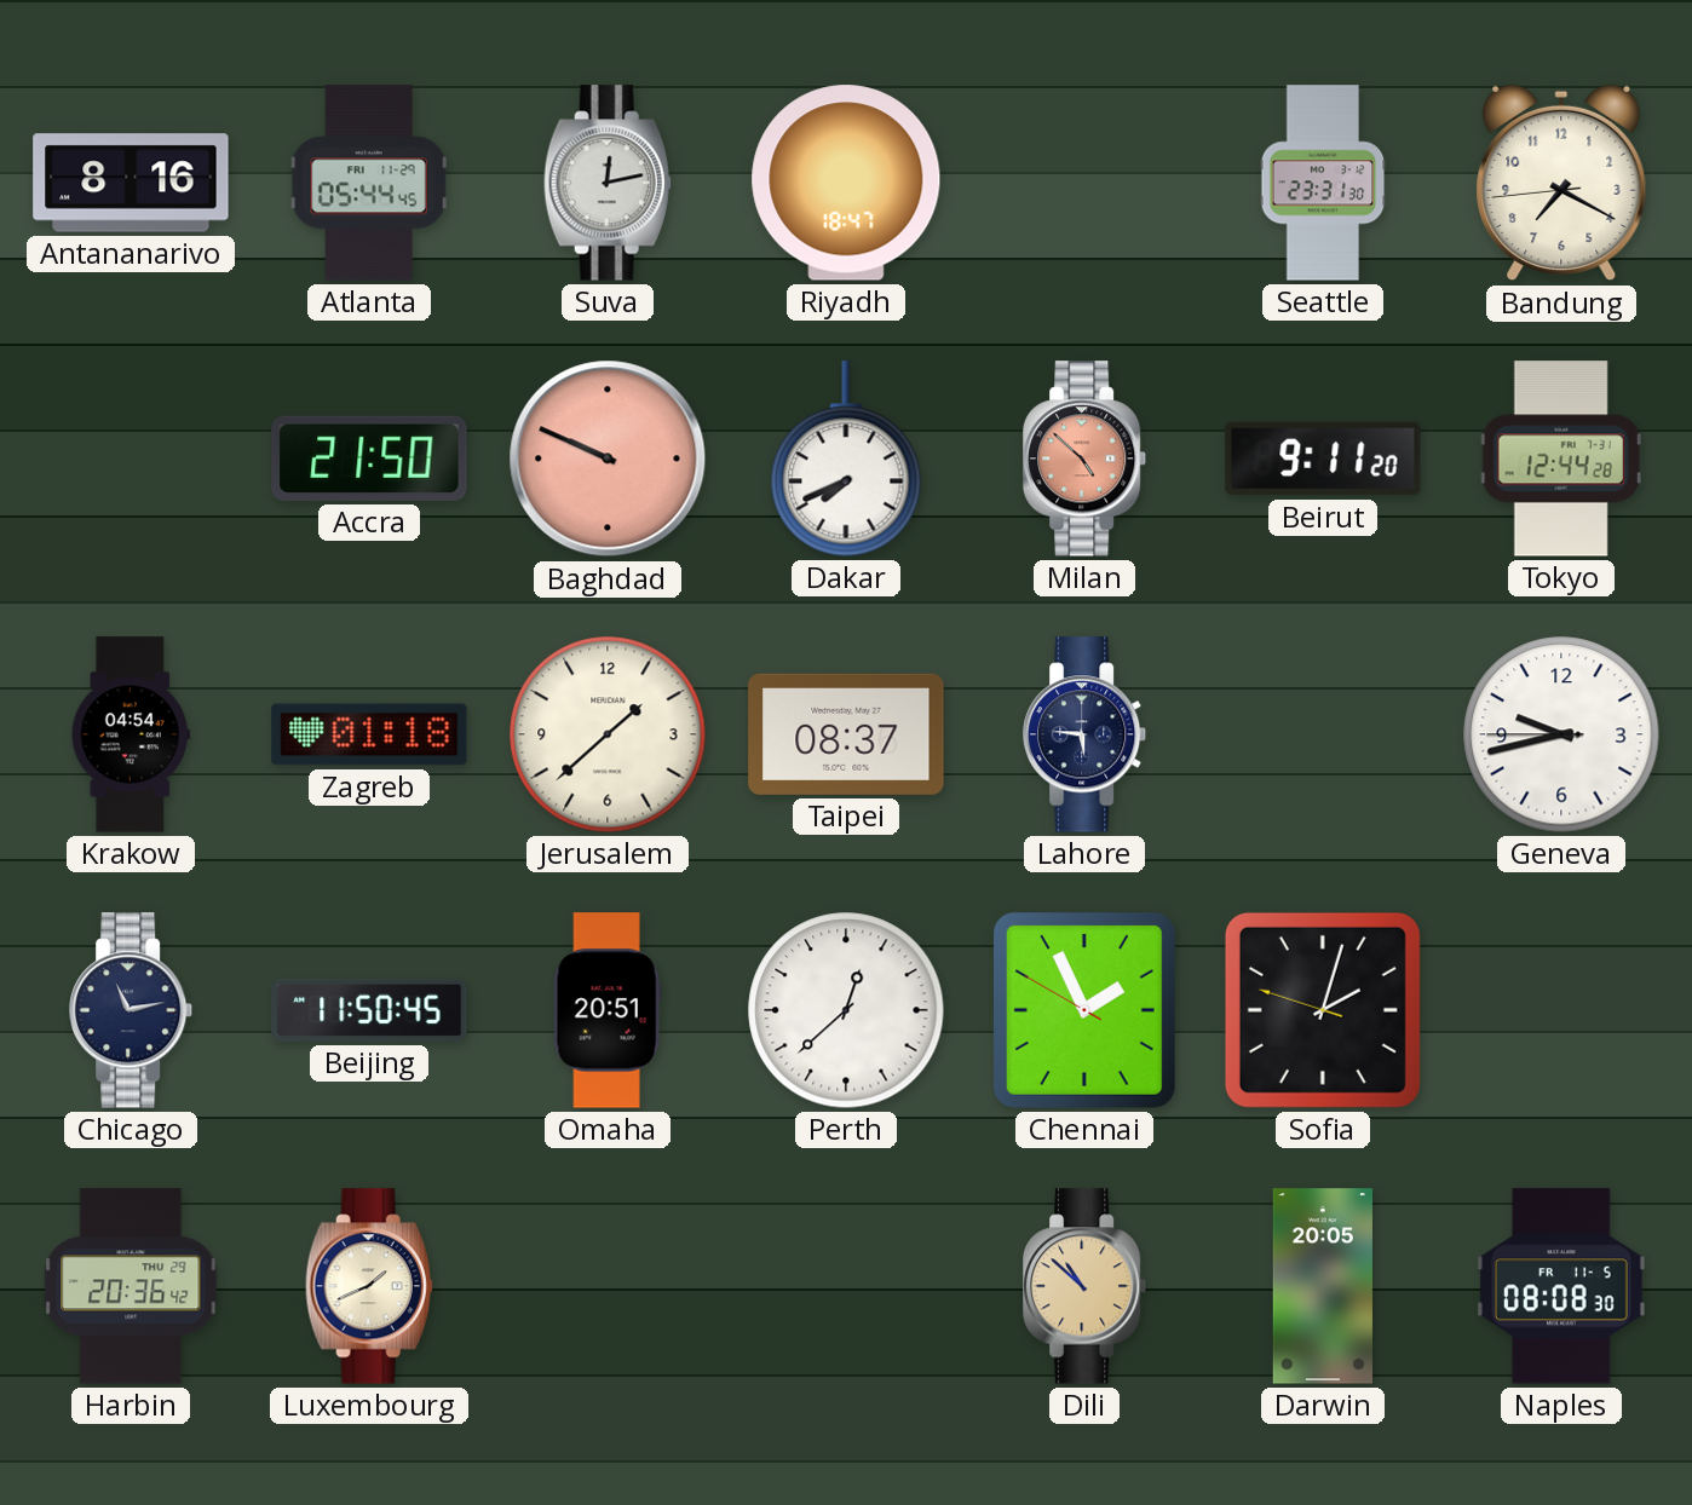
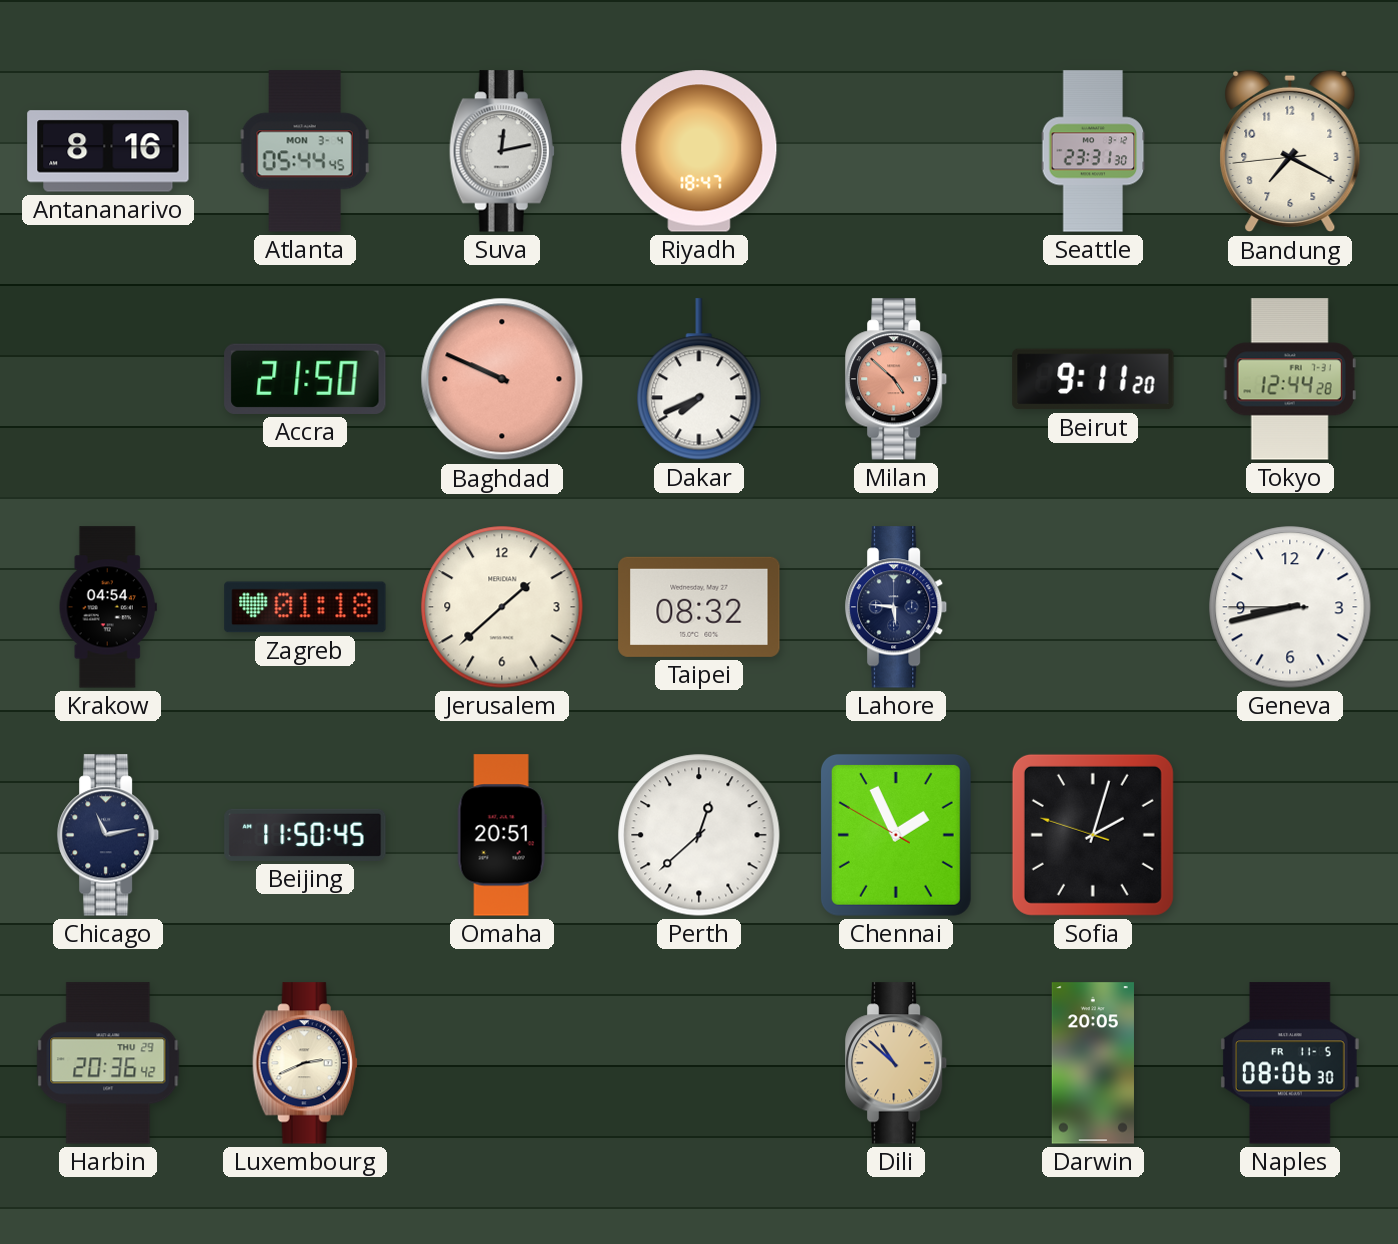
Atlanta date: FRI 11-29 -> MON 3-4
Taipei: 08:37 -> 08:32
Geneva: 9:42 -> 8:42
Luxembourg: 1:41 -> 2:41
Naples: 08:08 -> 08:06
